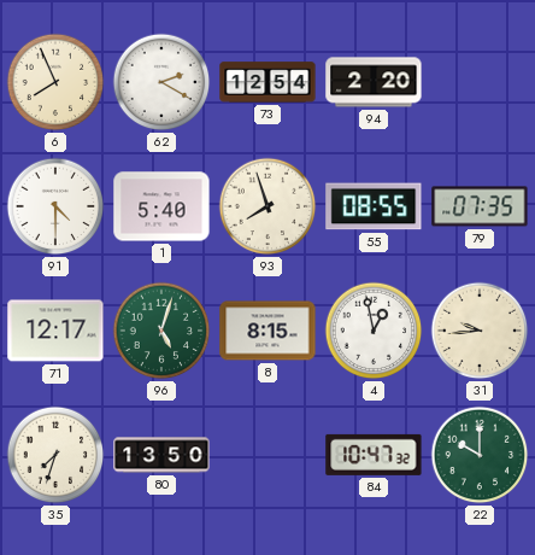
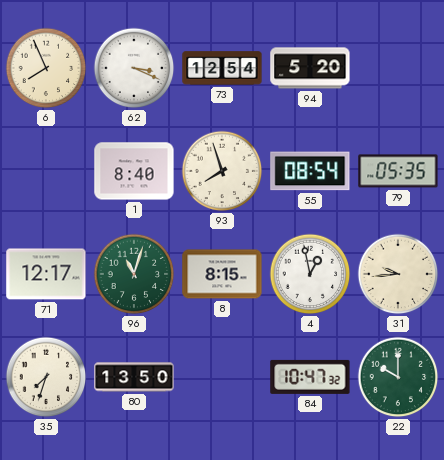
62: 2:20 -> 3:19
94: 2:20 -> 5:20
91: 4:30 -> none
1: 5:40 -> 8:40
55: 08:55 -> 08:54
79: 07:35 -> 05:35
96: 5:03 -> 11:03
